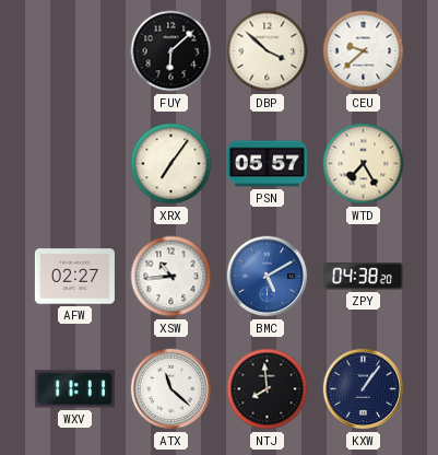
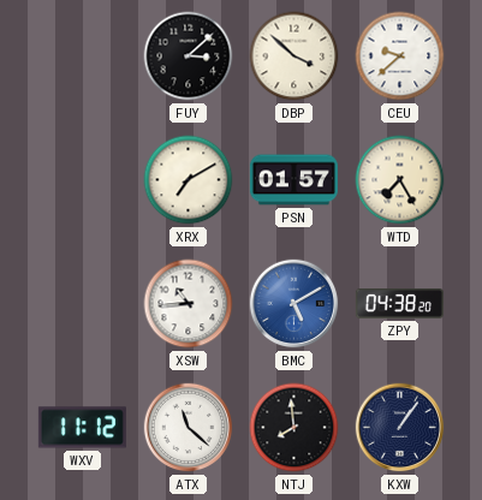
FUY: 6:08 -> 3:08
XRX: 7:06 -> 7:10
PSN: 05:57 -> 01:57
AFW: 02:27 -> none
WXV: 11:11 -> 11:12
